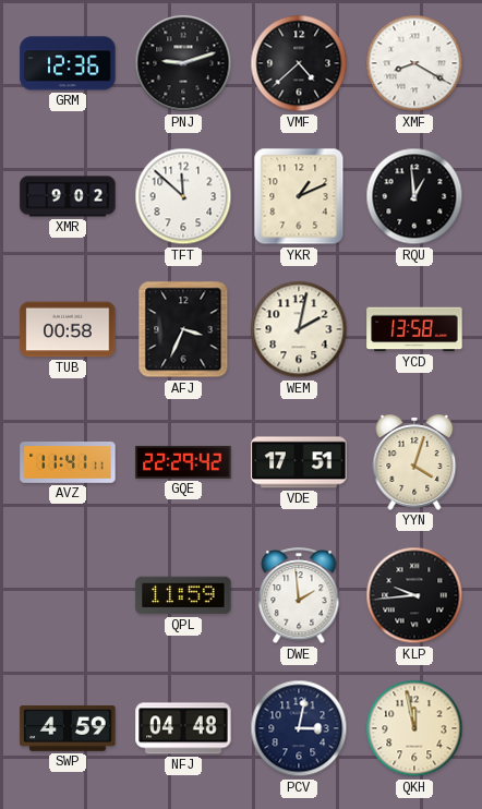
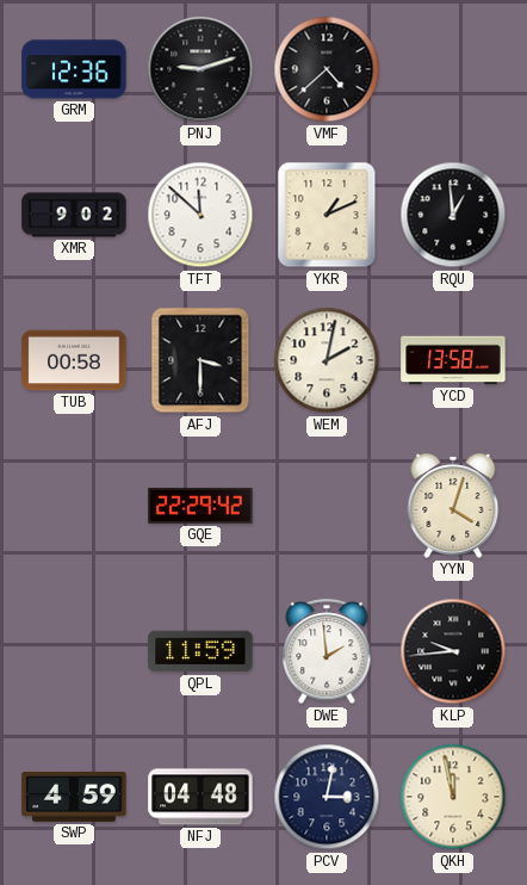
XMF: 8:20 -> none
AFJ: 3:34 -> 3:30
AVZ: 11:41 -> none
VDE: 17:51 -> none
